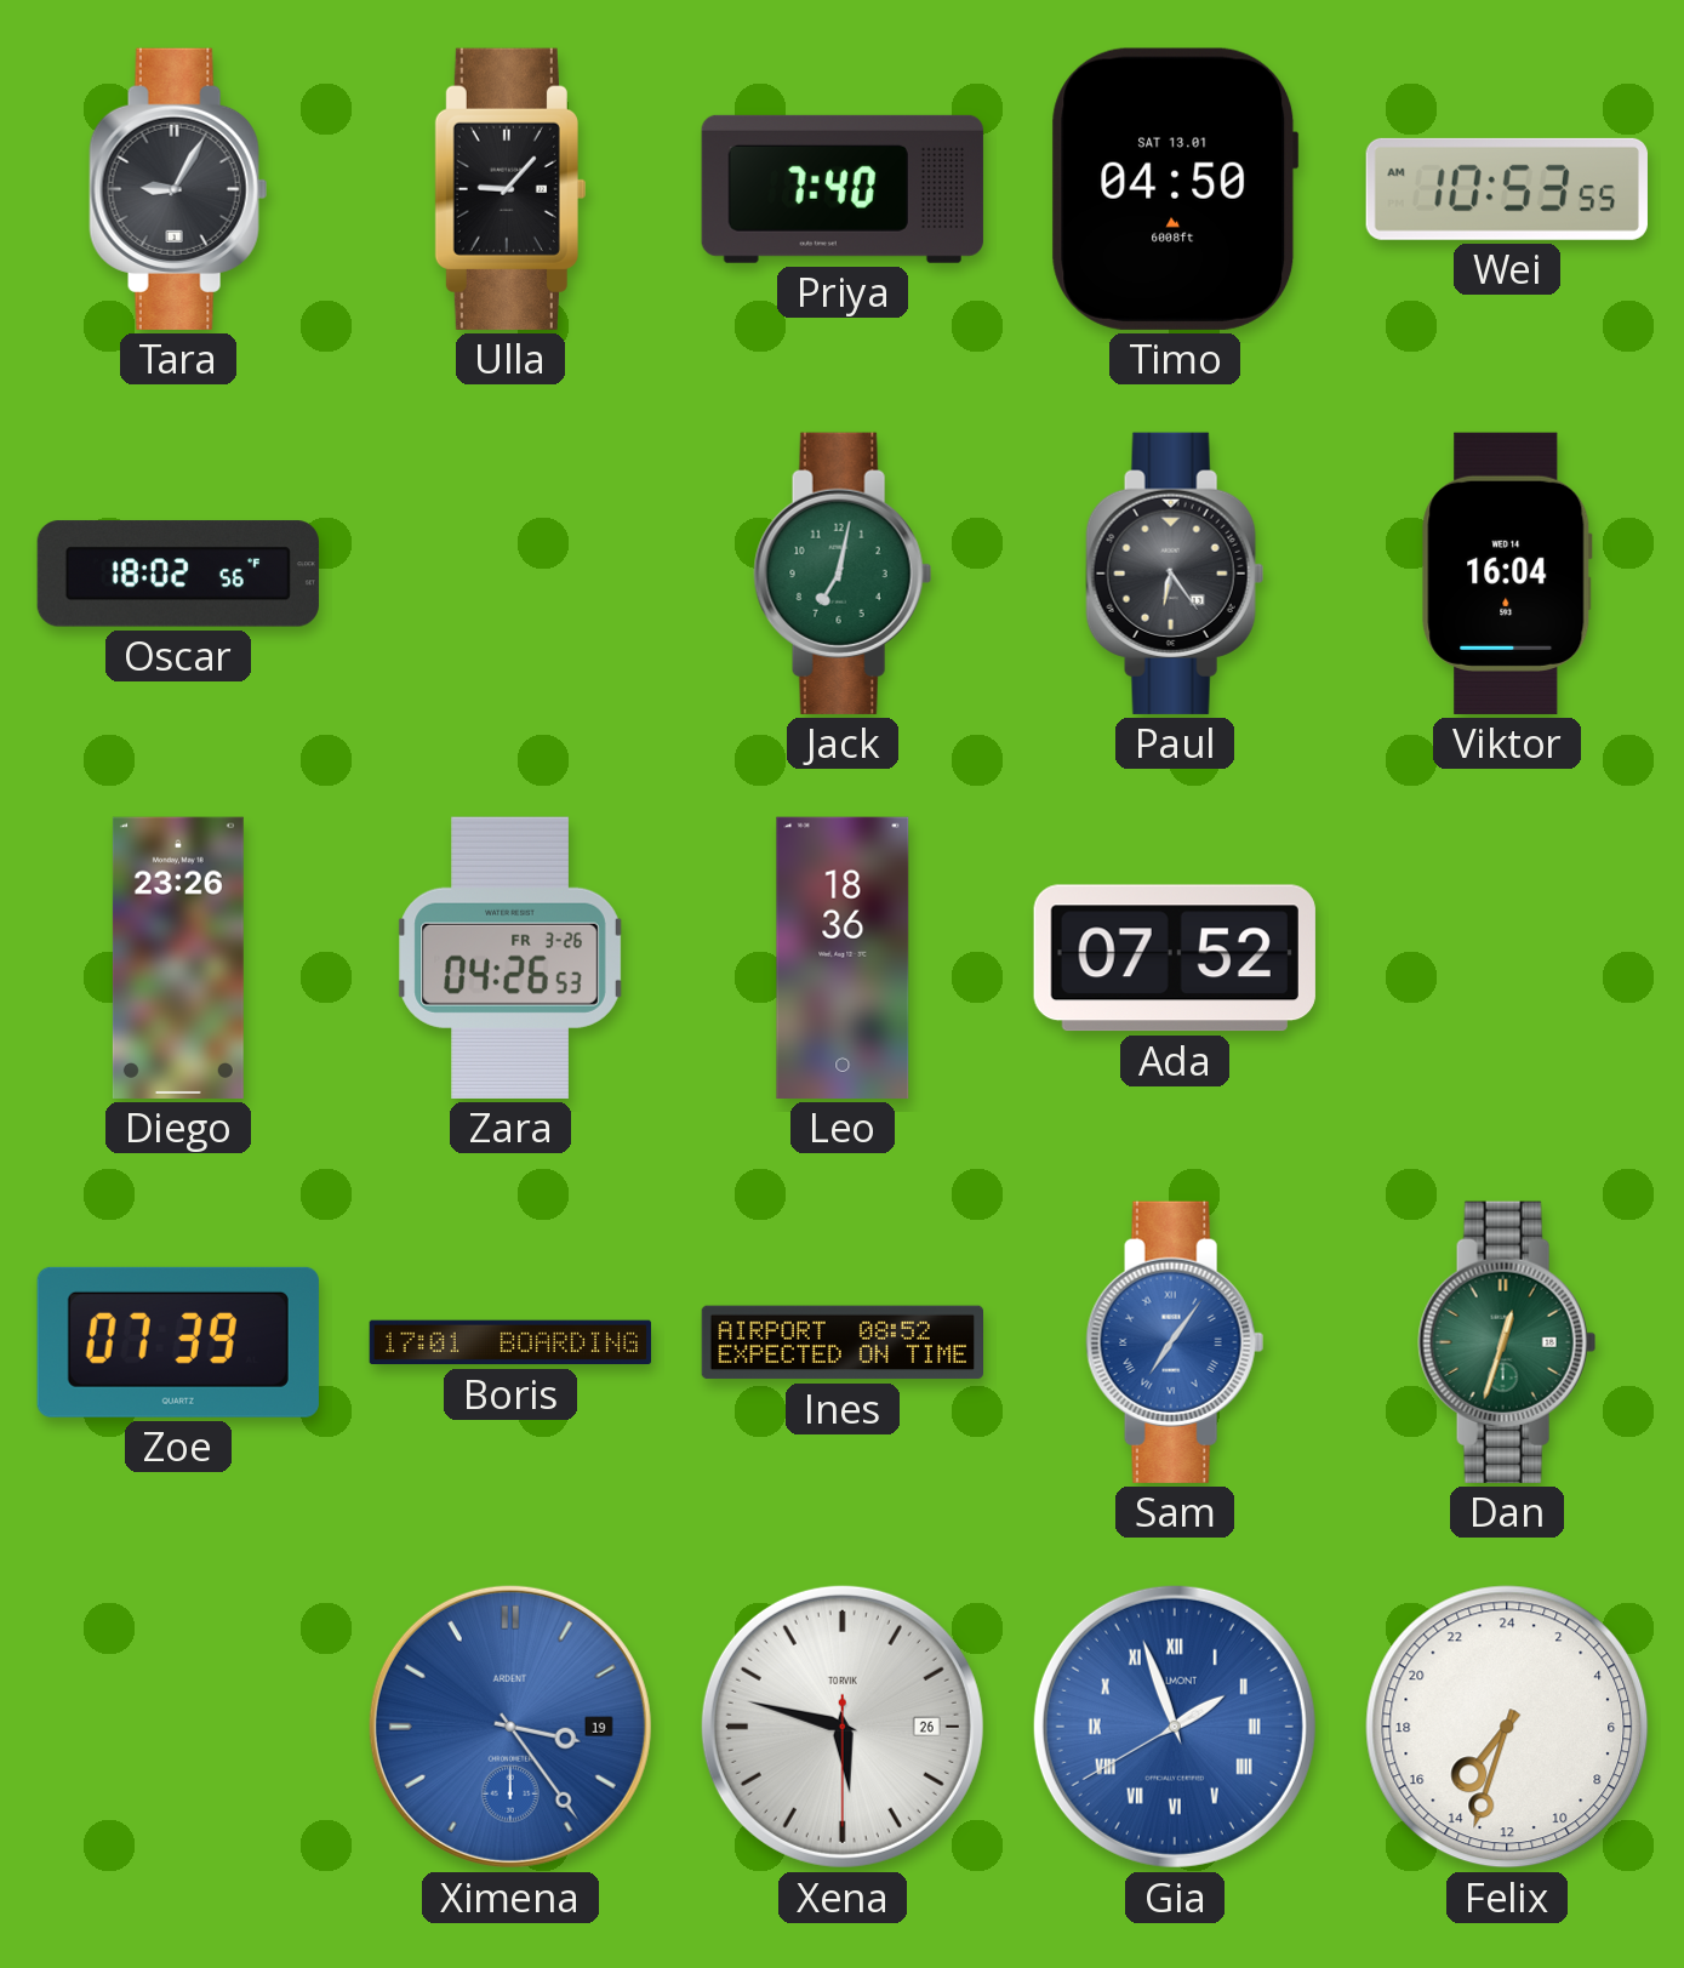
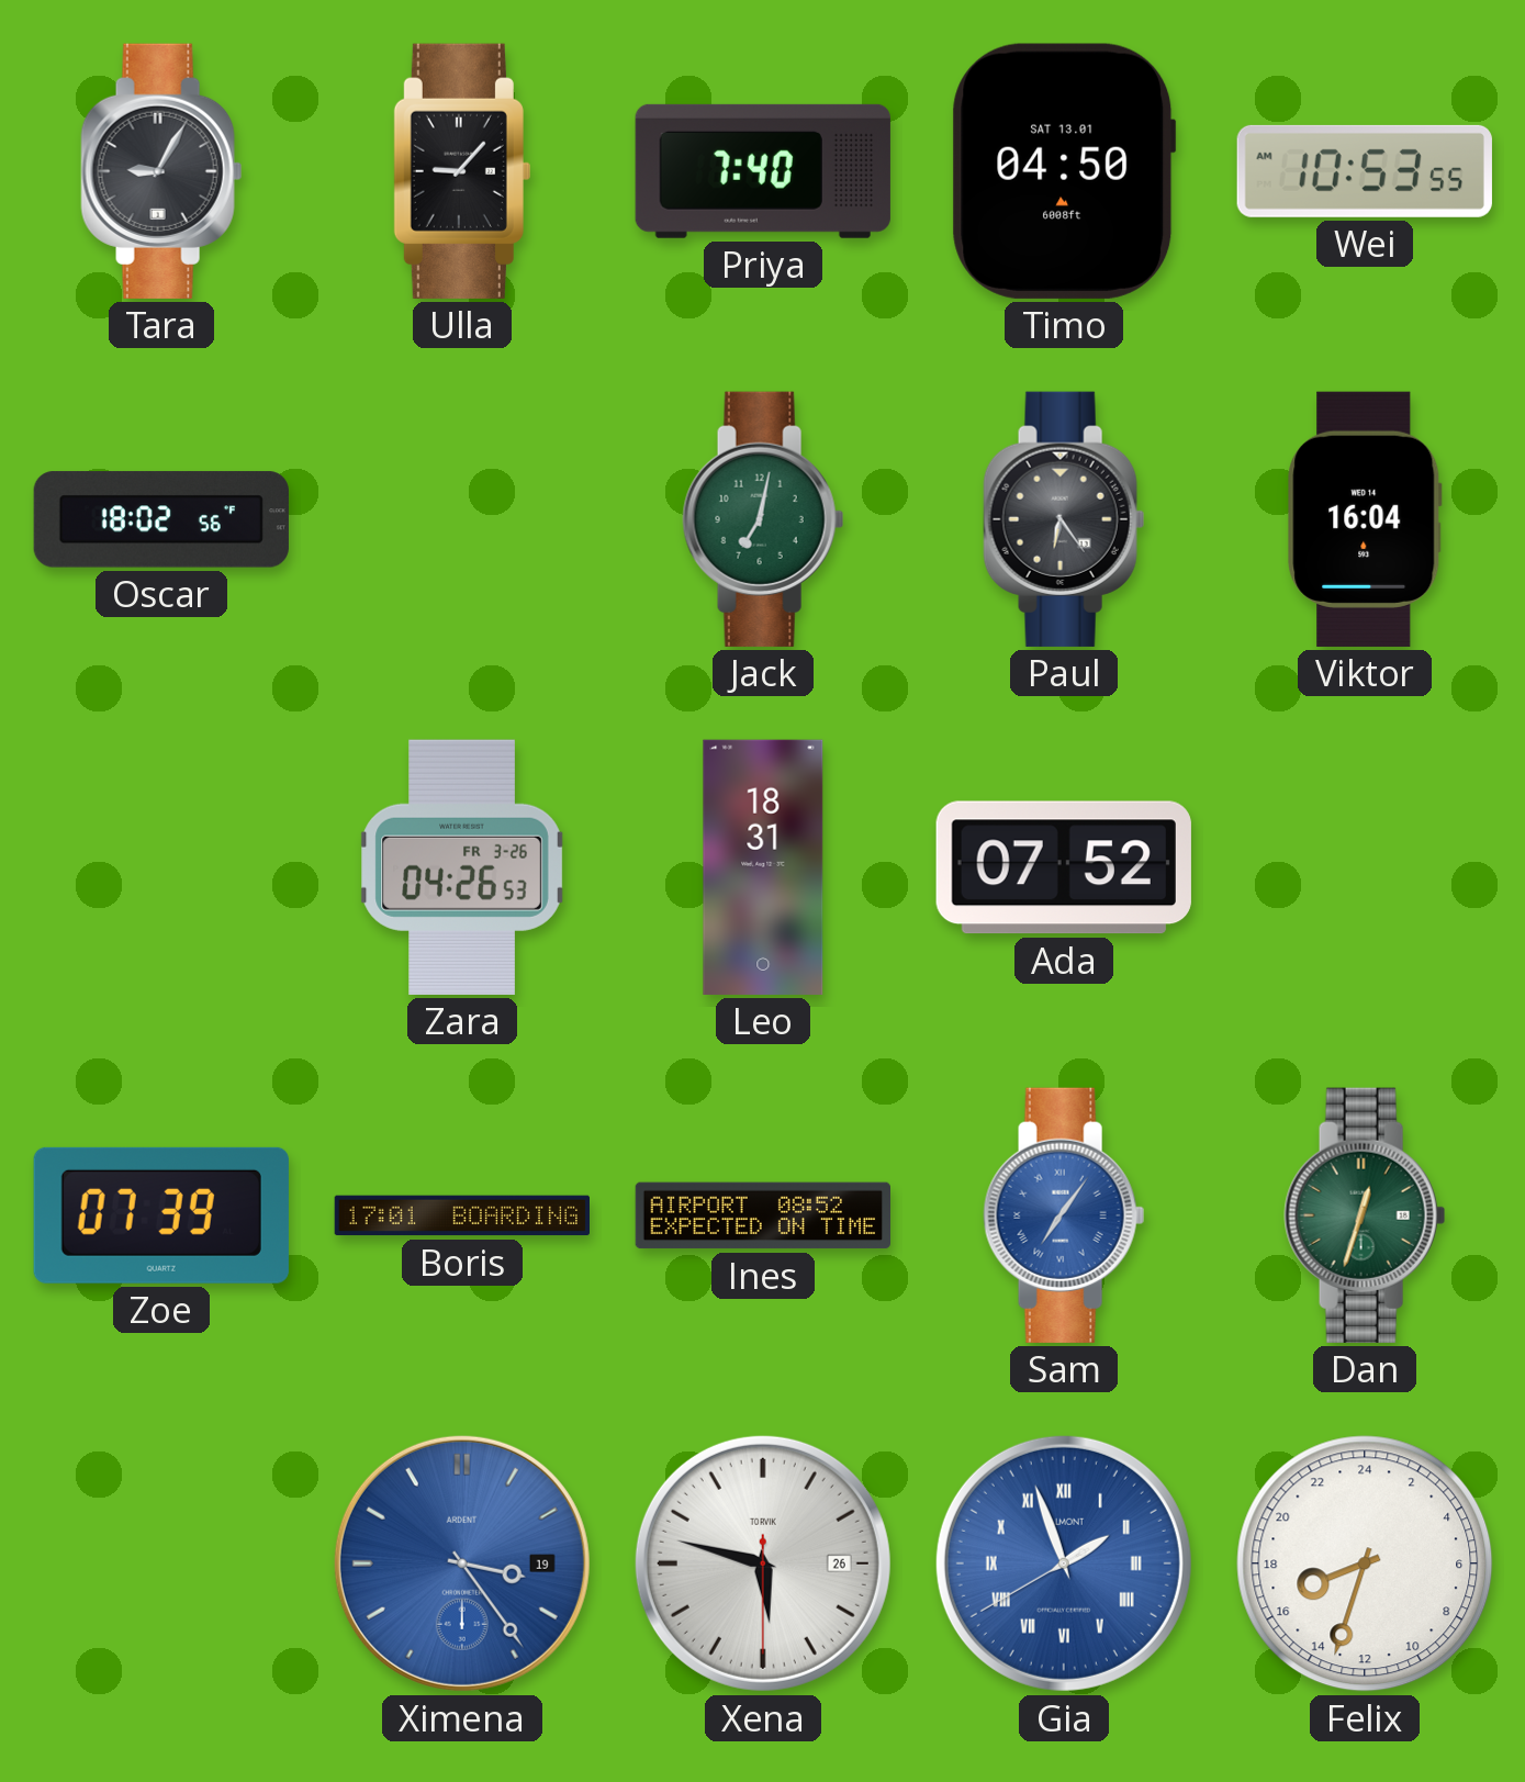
Diego: 23:26 -> none
Leo: 18:36 -> 18:31
Felix: 14:33 -> 16:33
